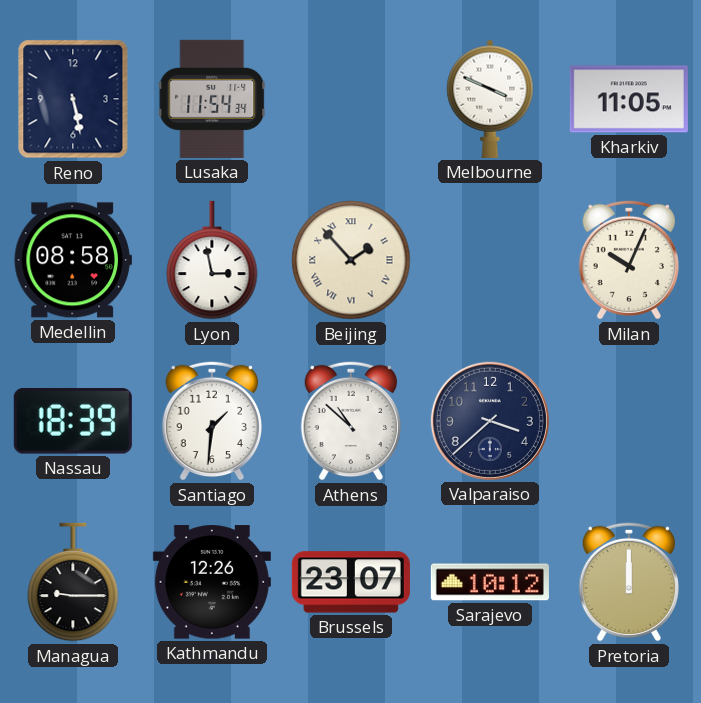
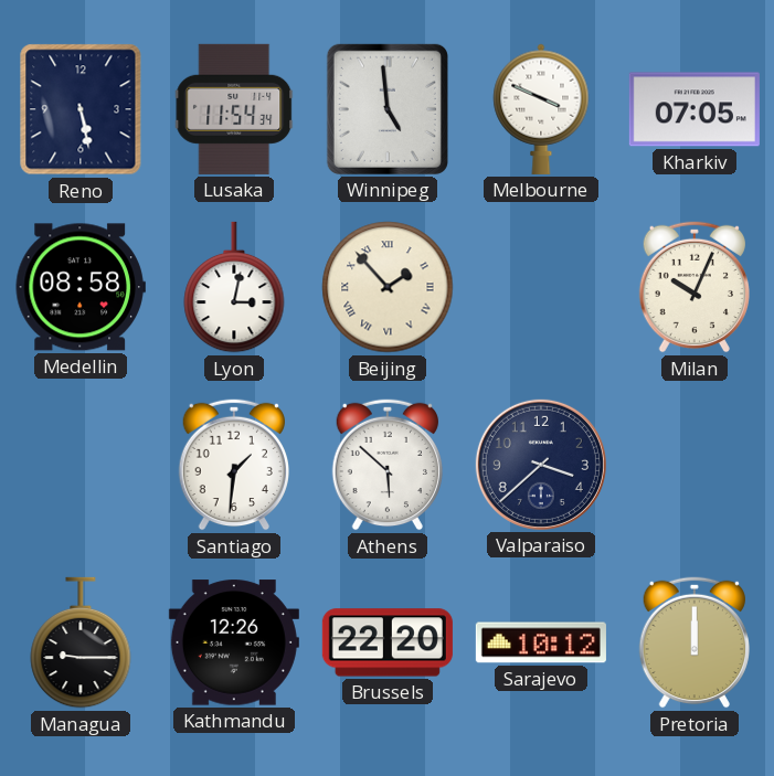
Winnipeg: none -> 4:59
Kharkiv: 11:05 -> 07:05
Lyon: 2:58 -> 3:02
Nassau: 18:39 -> none
Athens: 10:52 -> 5:52
Brussels: 23:07 -> 22:20
